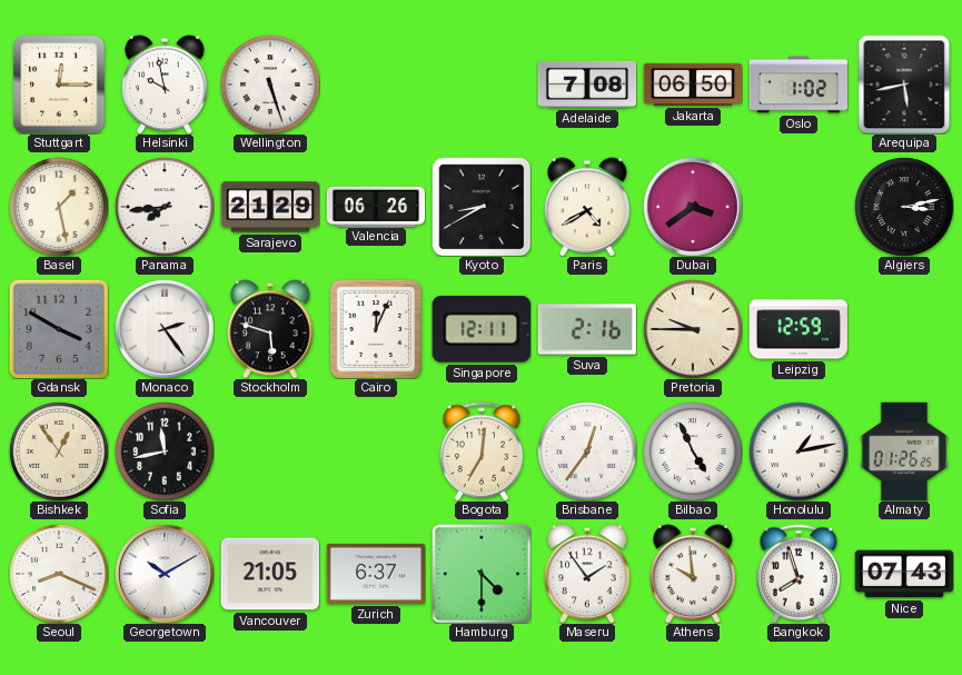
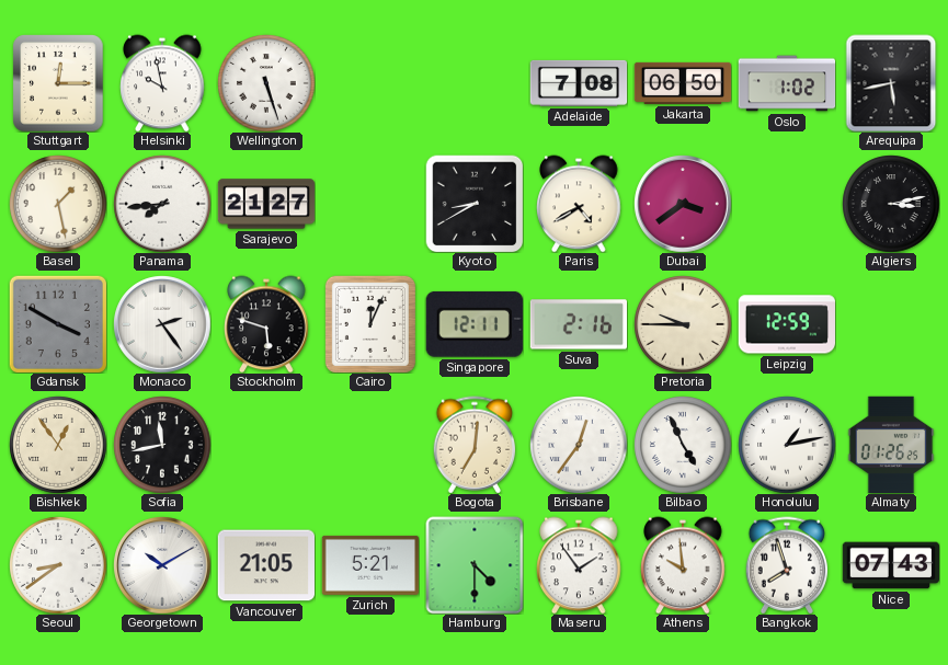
Sarajevo: 21:29 -> 21:27
Valencia: 06:26 -> none
Seoul: 8:19 -> 8:39
Zurich: 6:37 -> 5:21
